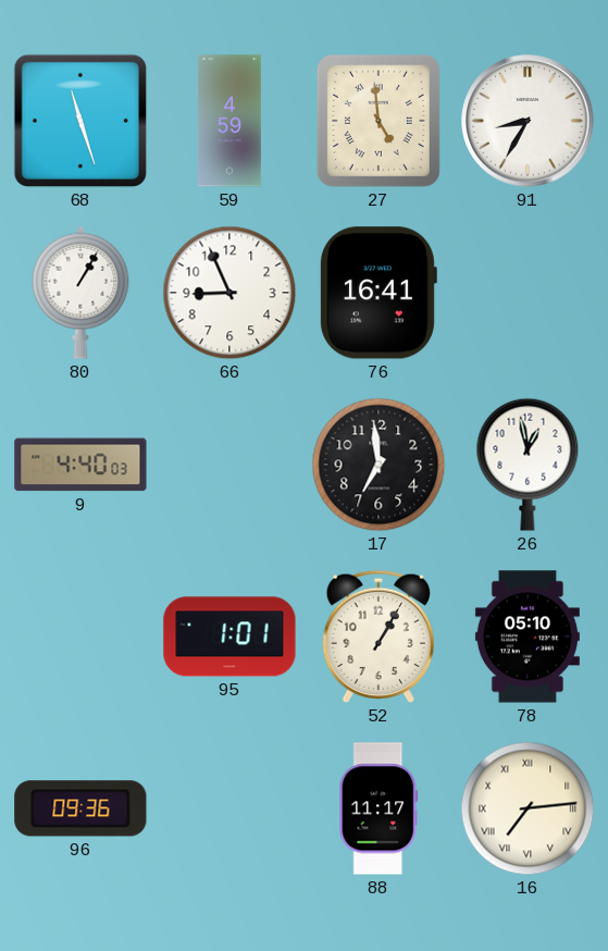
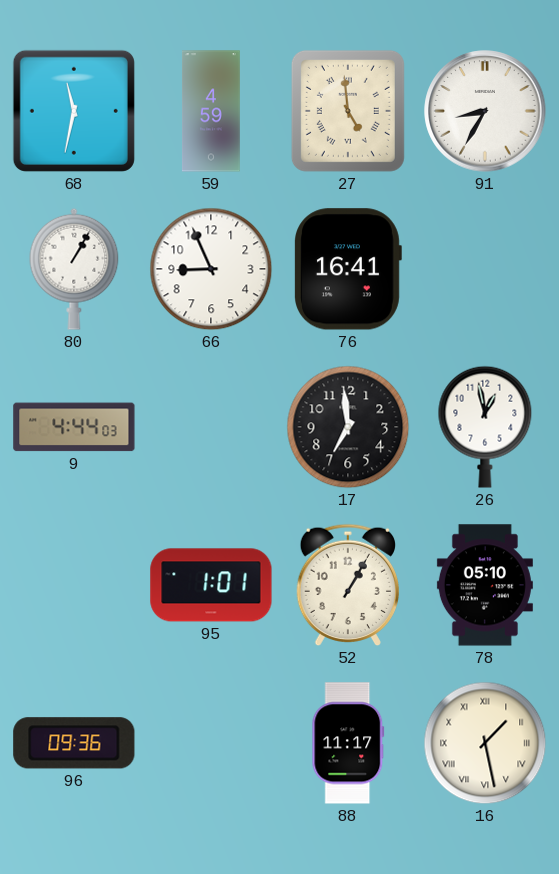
68: 11:27 -> 11:32
9: 4:40 -> 4:44
16: 7:14 -> 1:28
